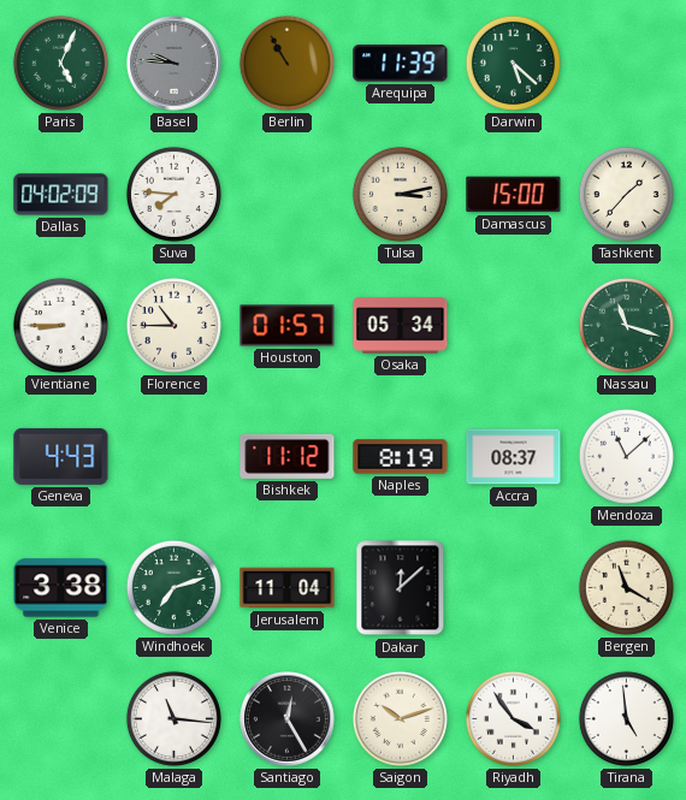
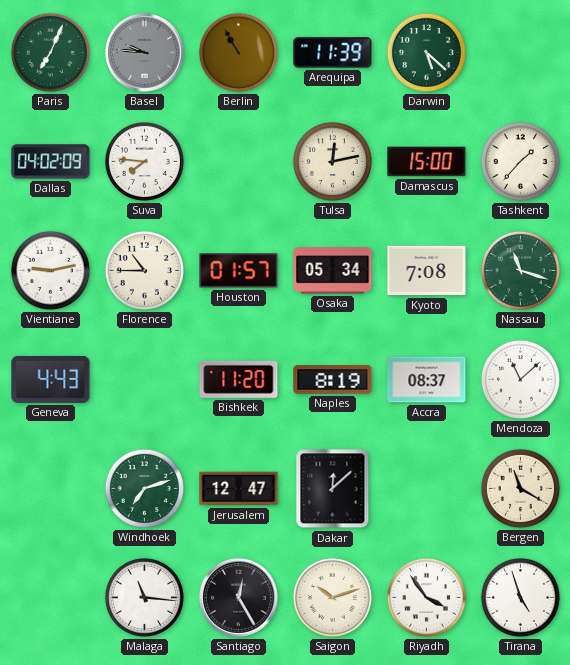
Paris: 5:04 -> 7:04
Tulsa: 3:13 -> 12:13
Vientiane: 8:45 -> 9:13
Kyoto: none -> 7:08
Bishkek: 11:12 -> 11:20
Venice: 3:38 -> none
Jerusalem: 11:04 -> 12:47
Tirana: 4:59 -> 4:57
